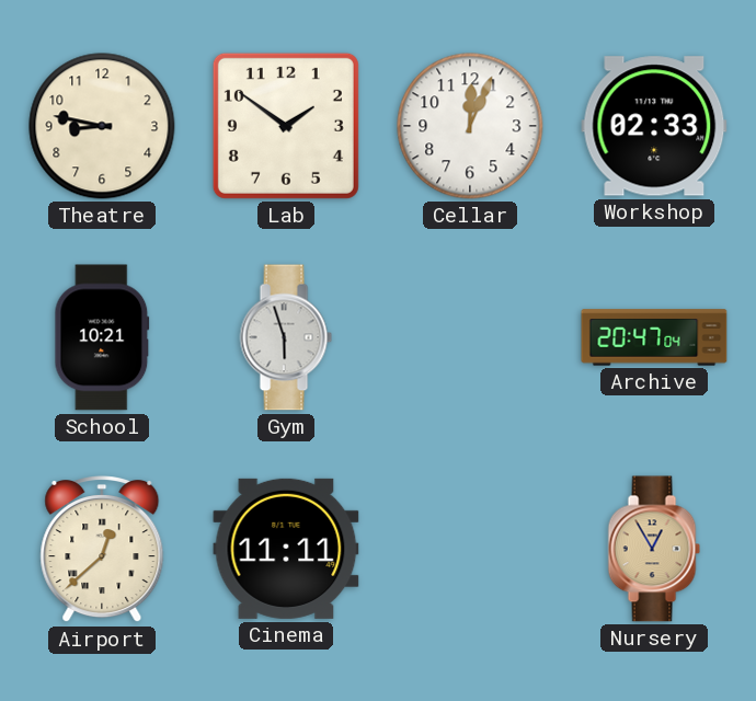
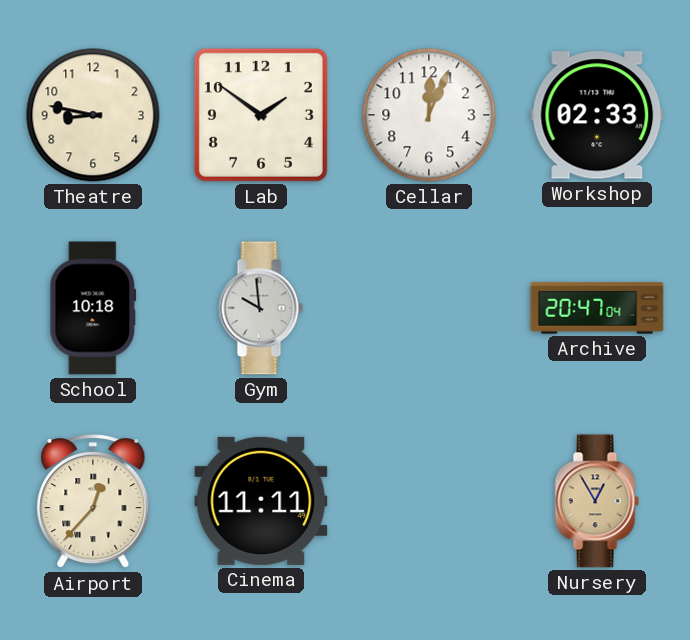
School: 10:21 -> 10:18
Gym: 5:57 -> 9:59
Airport: 12:38 -> 12:37
